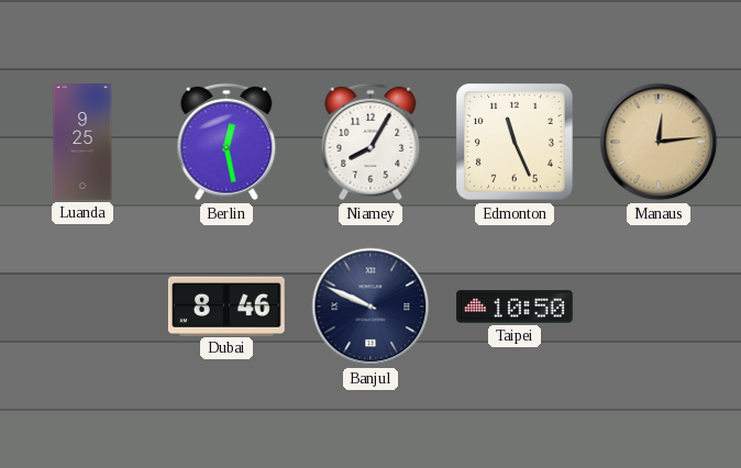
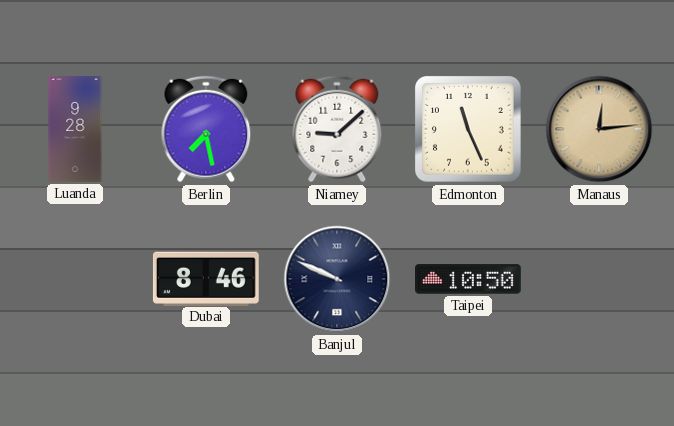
Luanda: 9:25 -> 9:28
Berlin: 12:28 -> 7:28
Niamey: 8:05 -> 9:08
